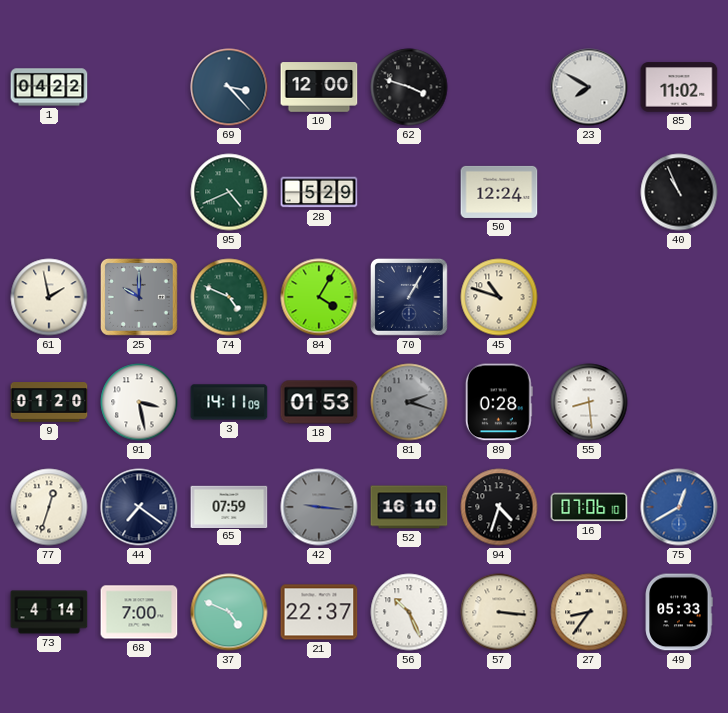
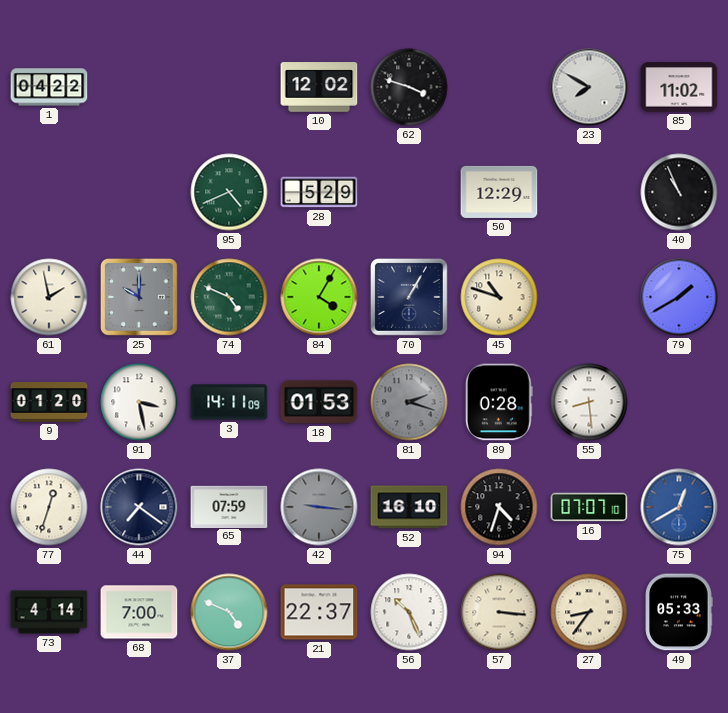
69: 3:23 -> none
10: 12:00 -> 12:02
50: 12:24 -> 12:29
79: none -> 1:40
16: 07:06 -> 07:07
